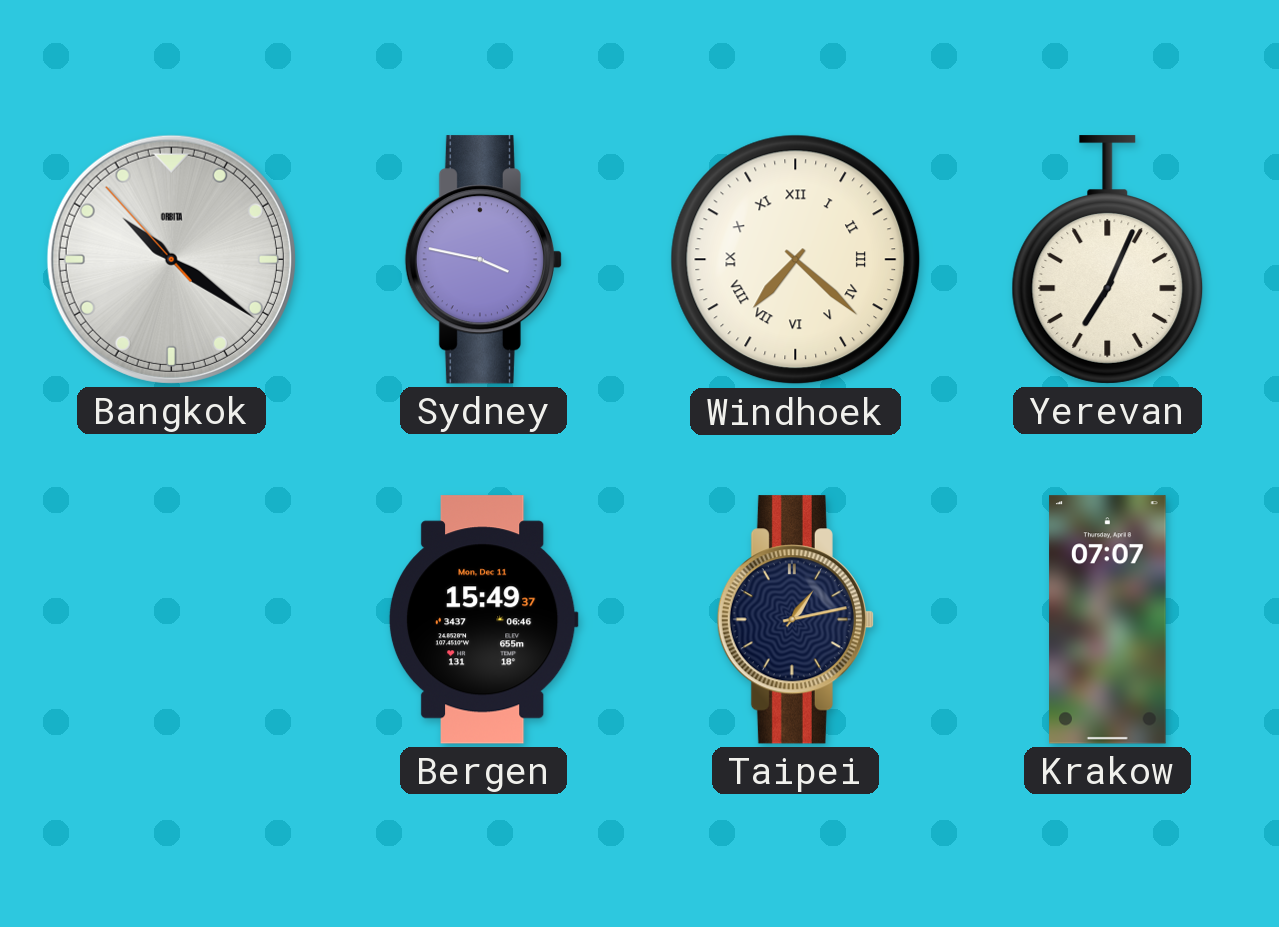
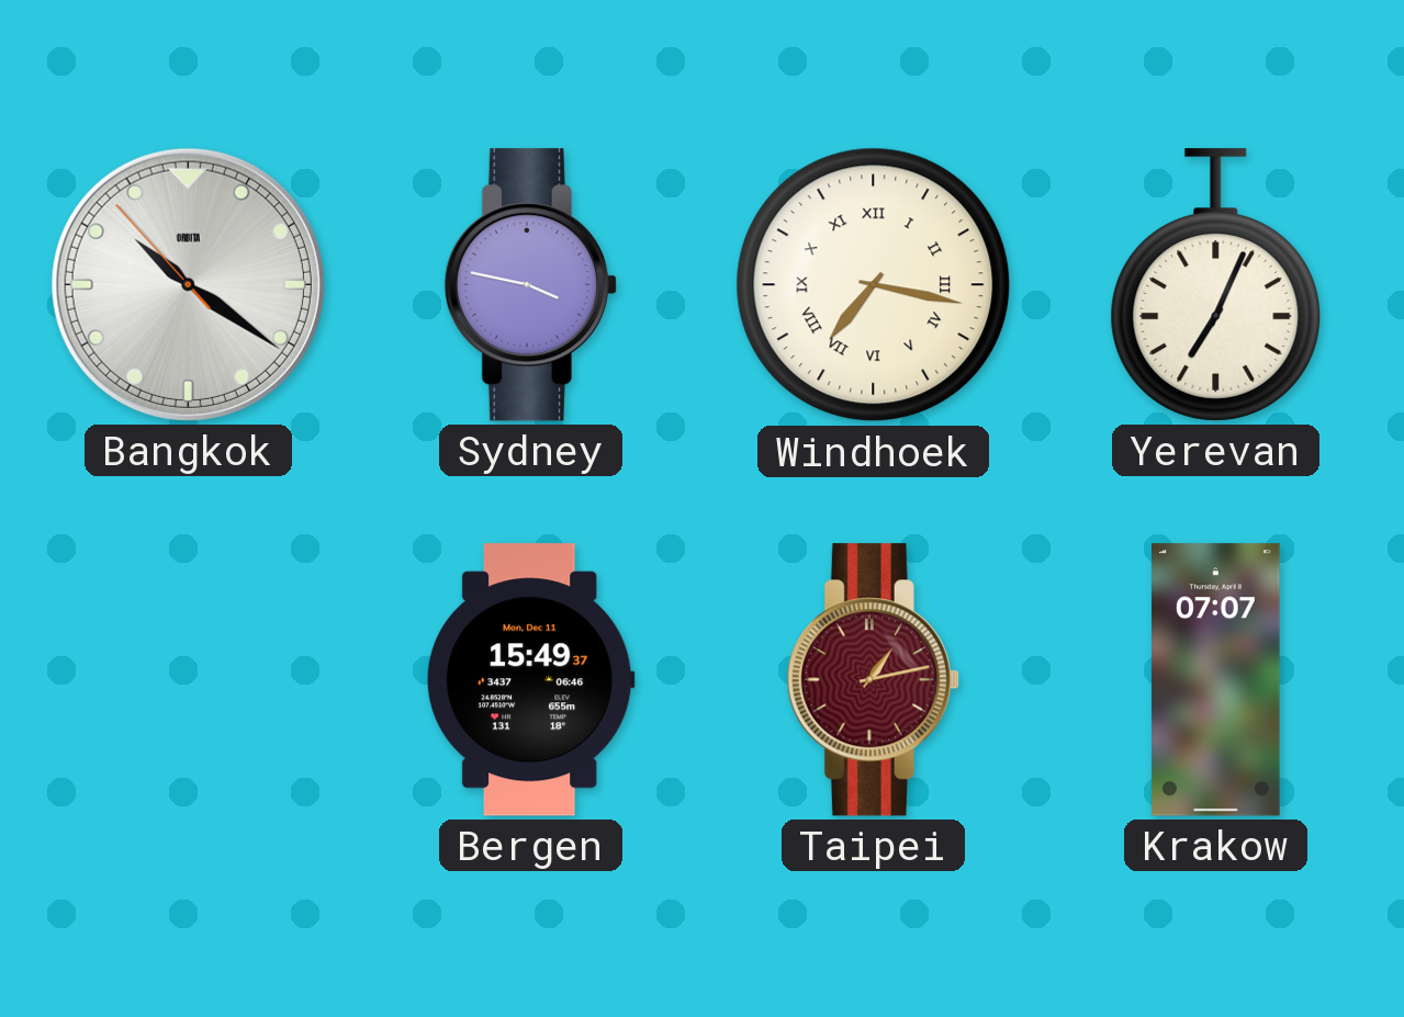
Windhoek: 7:22 -> 7:17
Taipei dial: navy -> burgundy
